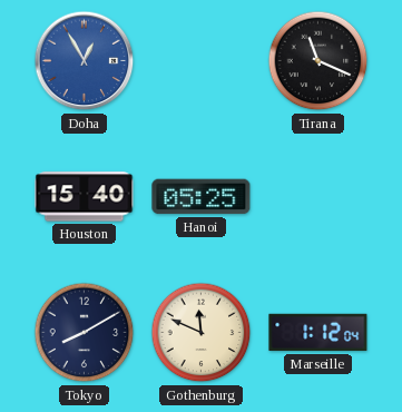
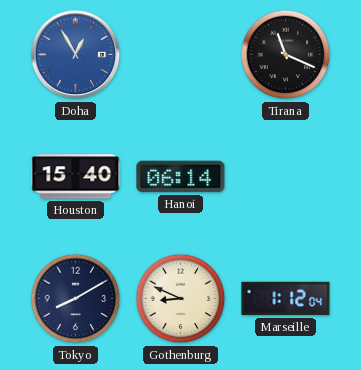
Hanoi: 05:25 -> 06:14
Gothenburg: 11:49 -> 8:49
